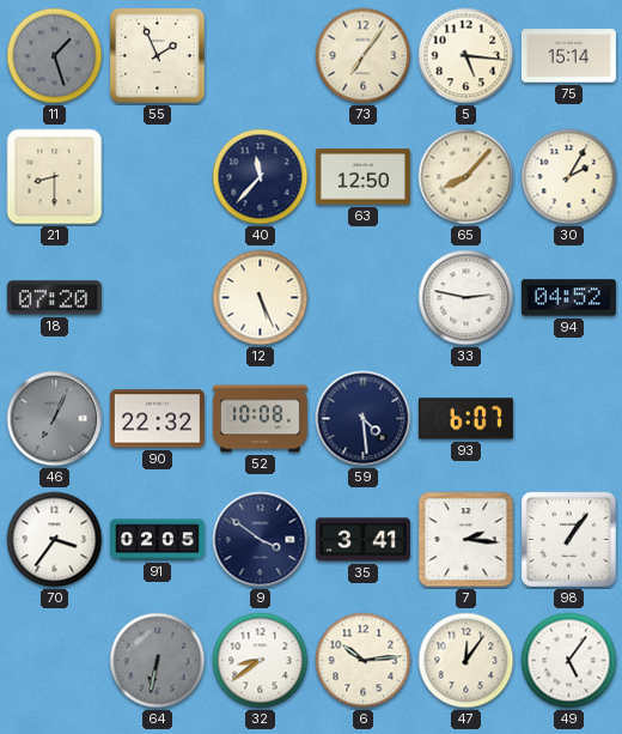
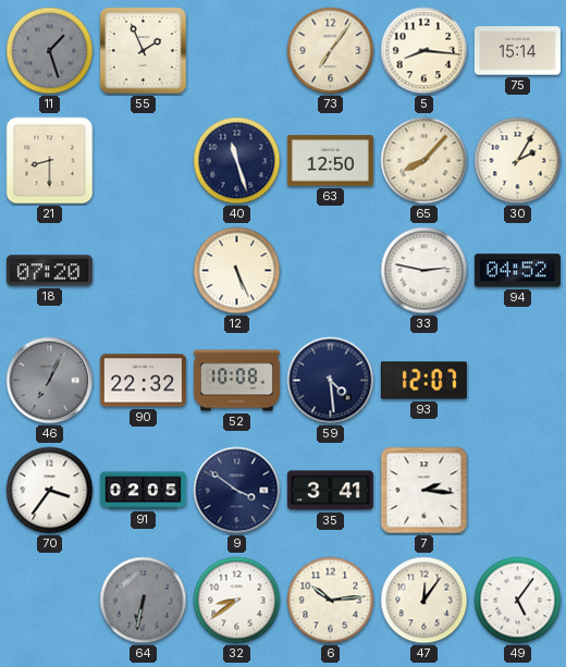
5: 5:16 -> 8:16
40: 11:37 -> 11:27
93: 6:07 -> 12:07
98: 1:06 -> none
